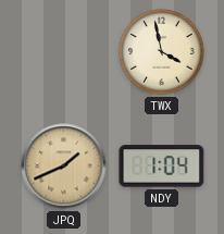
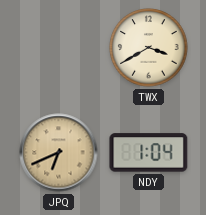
TWX: 3:58 -> 3:40
JPQ: 1:41 -> 6:41
